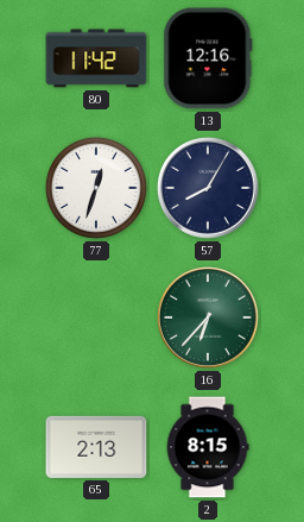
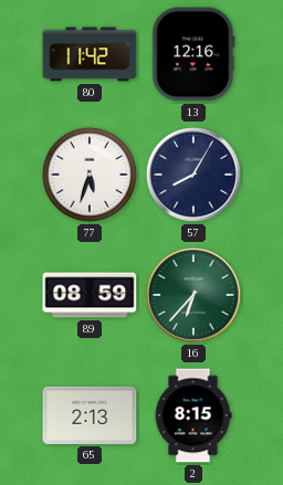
77: 12:33 -> 5:33
89: none -> 08:59
